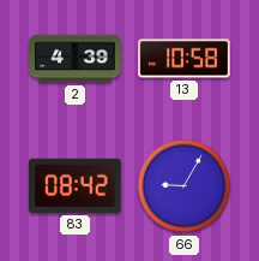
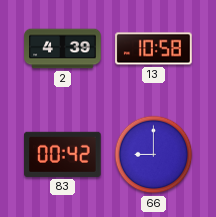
83: 08:42 -> 00:42
66: 9:05 -> 9:00
